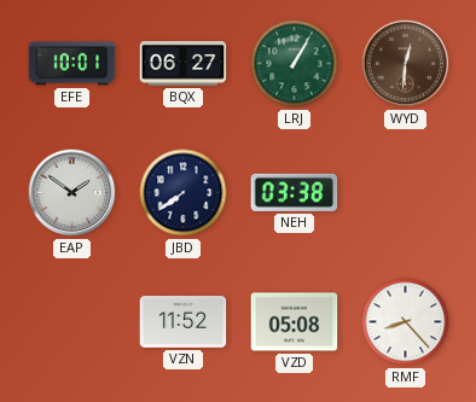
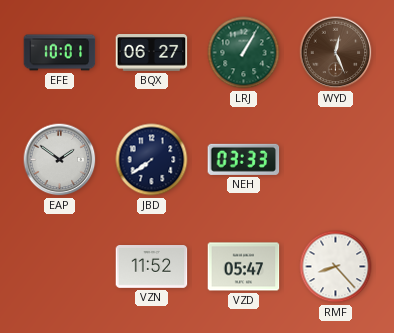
WYD: 12:31 -> 12:26
NEH: 03:38 -> 03:33
VZD: 05:08 -> 05:47
